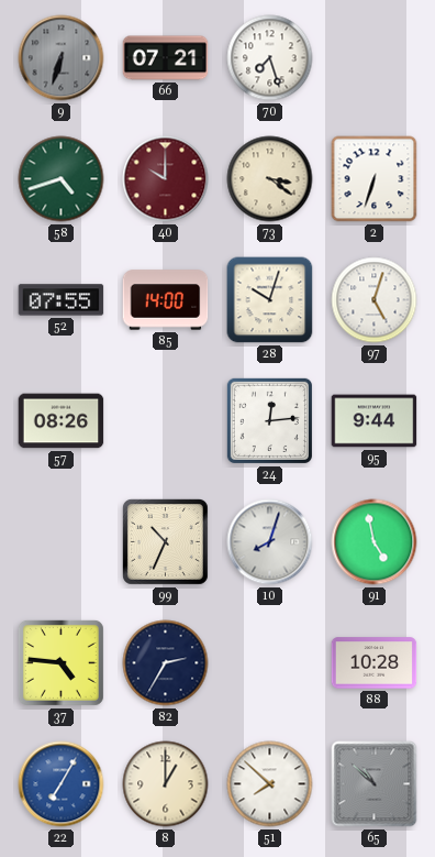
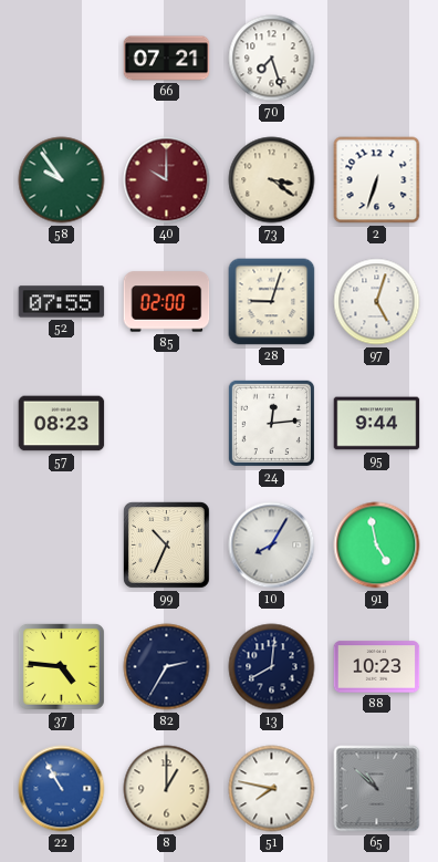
9: 6:33 -> none
58: 4:42 -> 9:54
85: 14:00 -> 02:00
28: 10:03 -> 9:03
57: 08:26 -> 08:23
10: 8:03 -> 8:05
13: none -> 8:01
88: 10:28 -> 10:23
22: 7:05 -> 10:55
51: 7:52 -> 7:47
